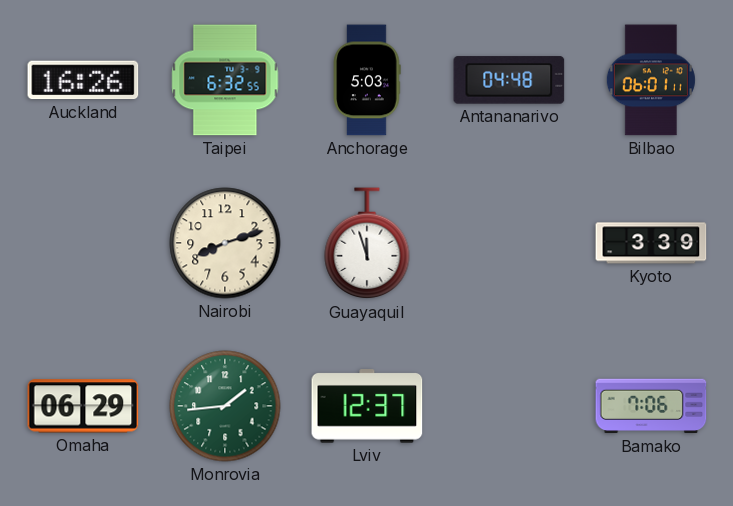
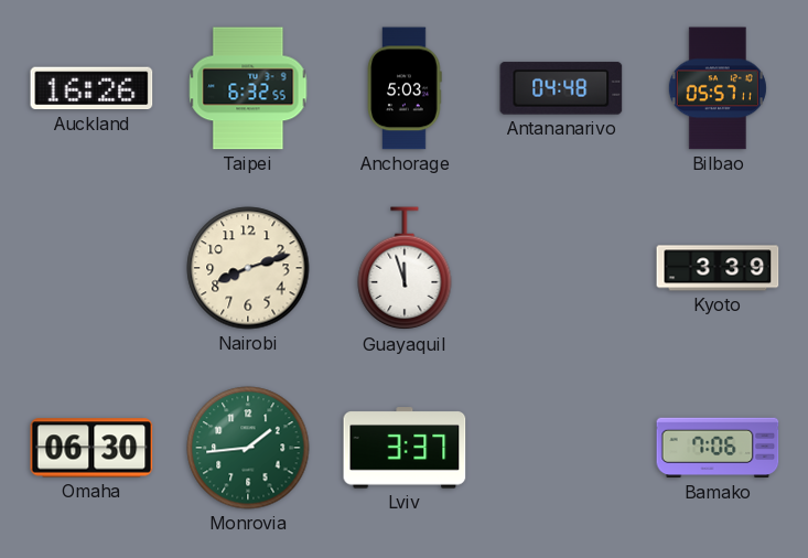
Bilbao: 06:01 -> 05:57
Omaha: 06:29 -> 06:30
Lviv: 12:37 -> 3:37
